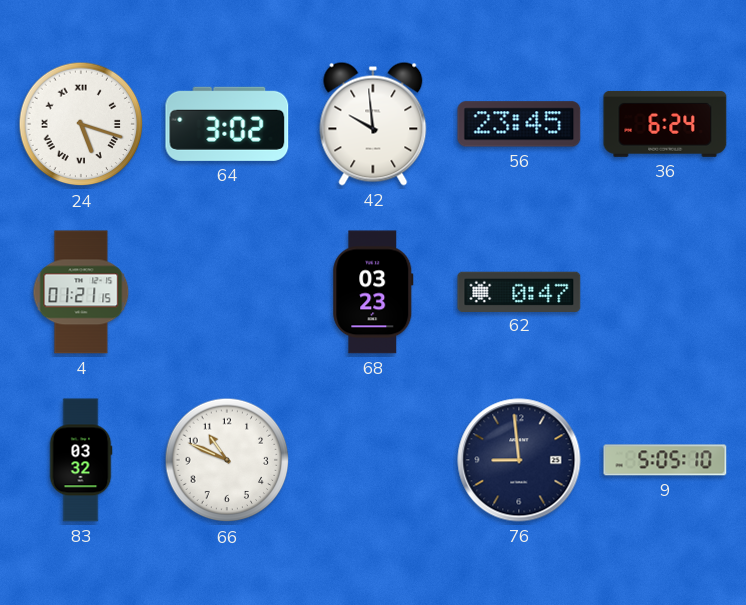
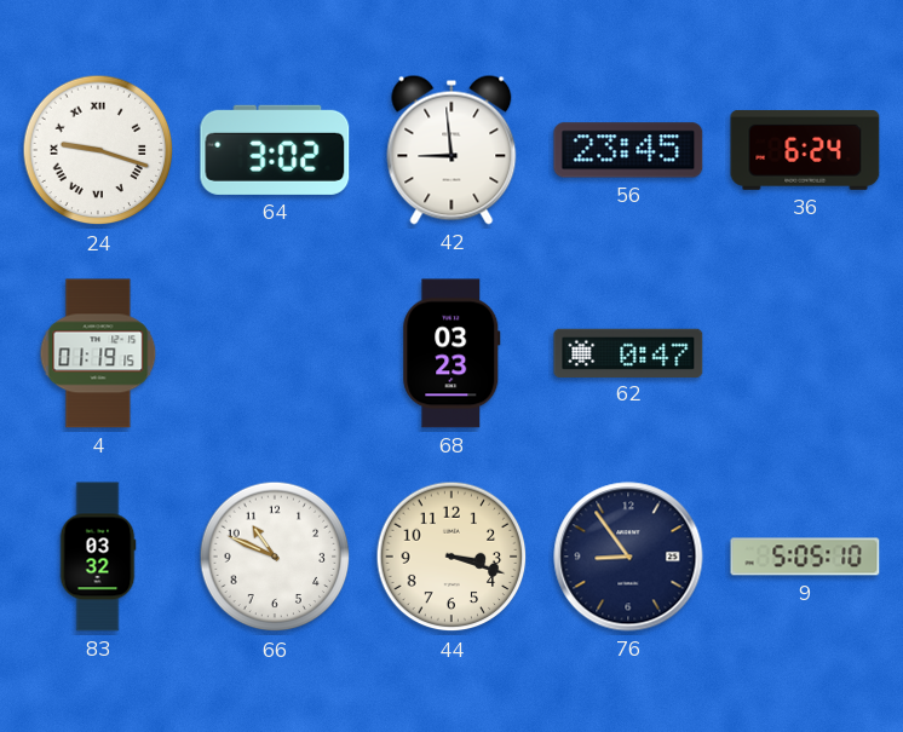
24: 5:18 -> 9:18
42: 9:59 -> 8:59
4: 01:21 -> 01:19
44: none -> 3:18
76: 8:59 -> 8:54
